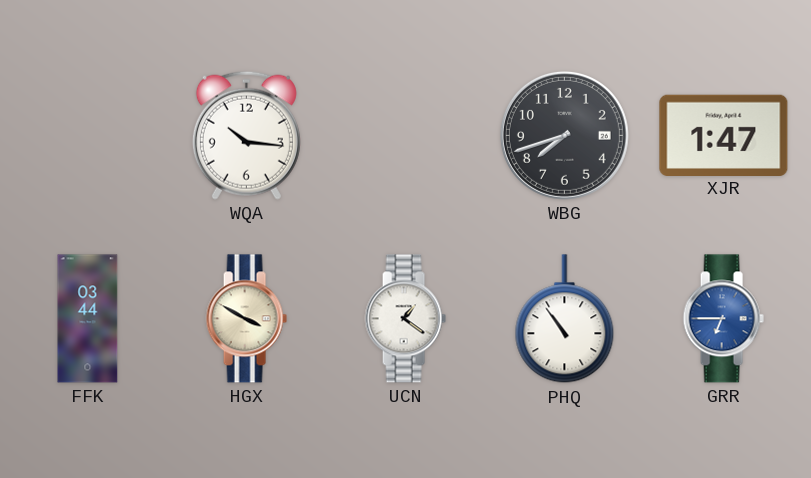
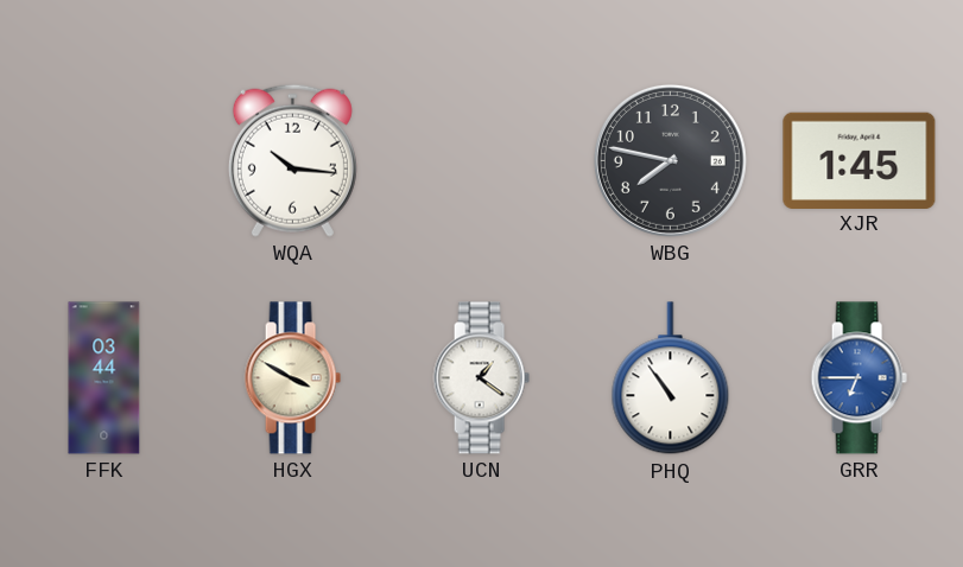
WBG: 7:42 -> 7:47
XJR: 1:47 -> 1:45
